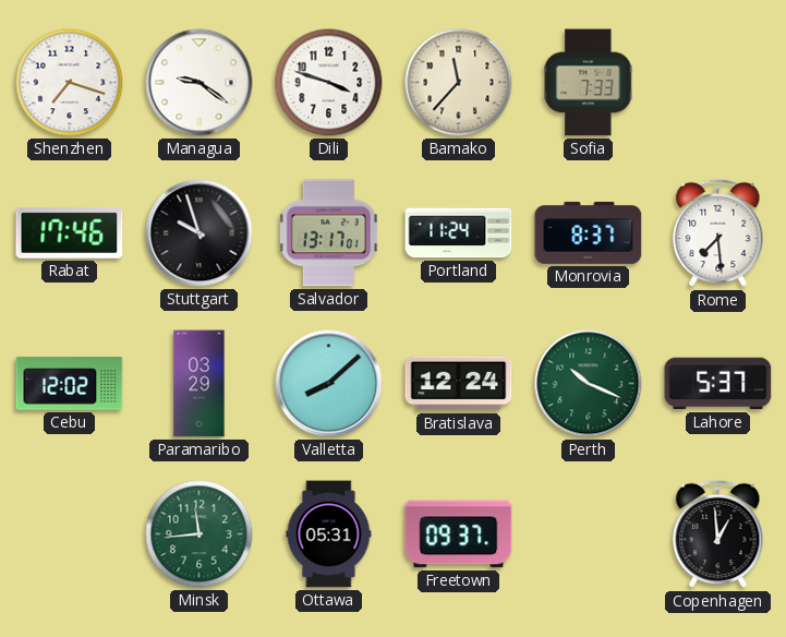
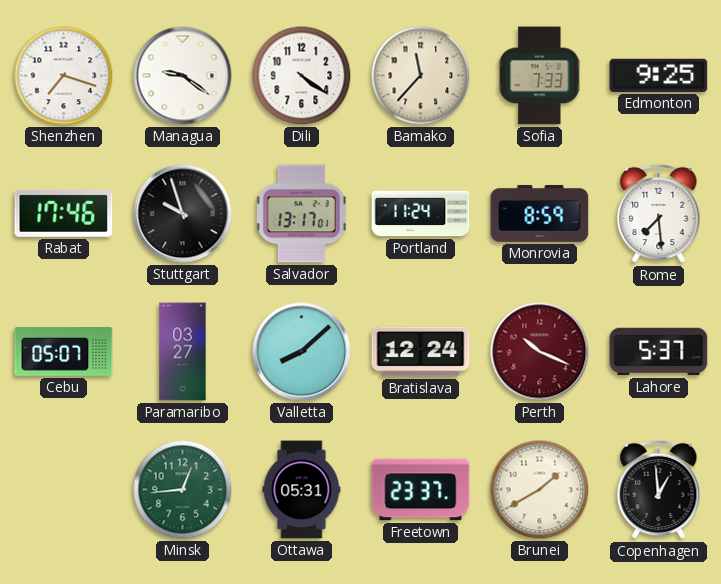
Dili: 3:48 -> 4:21
Edmonton: none -> 9:25
Monrovia: 8:37 -> 8:59
Cebu: 12:02 -> 05:07
Paramaribo: 03:29 -> 03:27
Perth dial: green -> burgundy
Minsk: 11:44 -> 12:44
Freetown: 09:37 -> 23:37
Brunei: none -> 1:40
